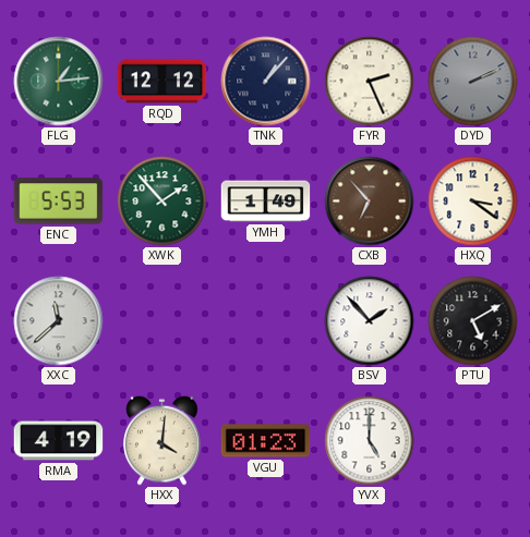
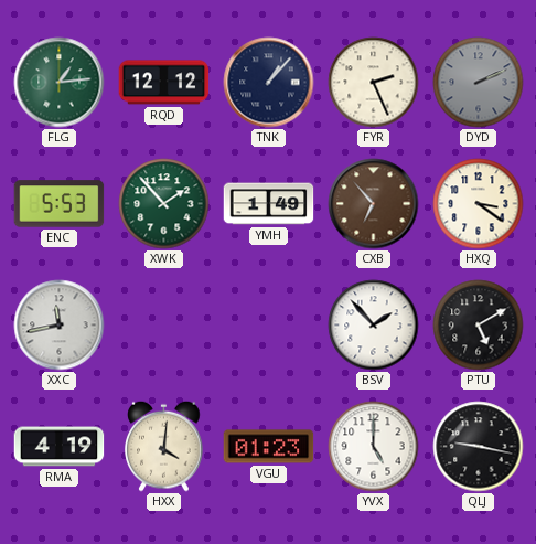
XXC: 11:38 -> 11:43
QLJ: none -> 9:17
